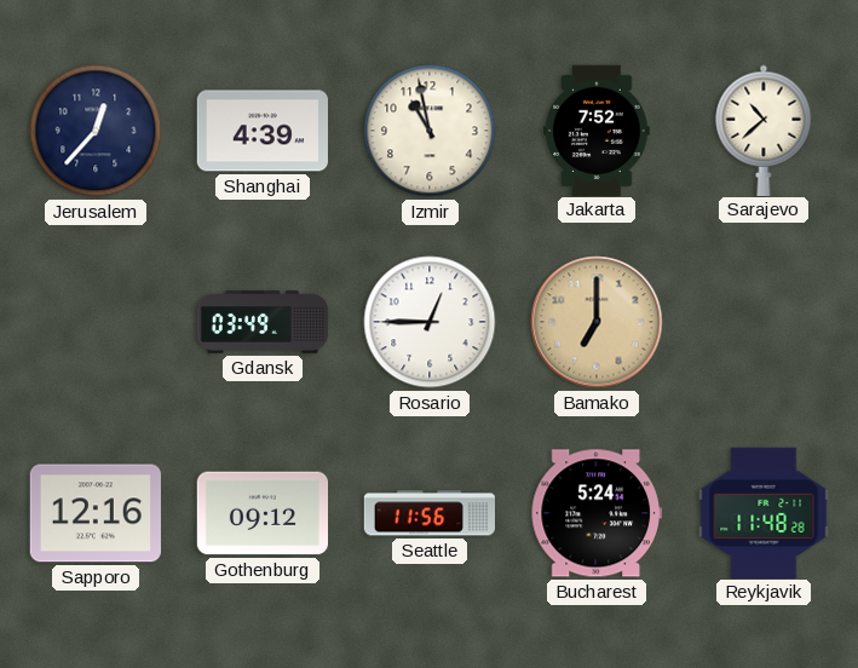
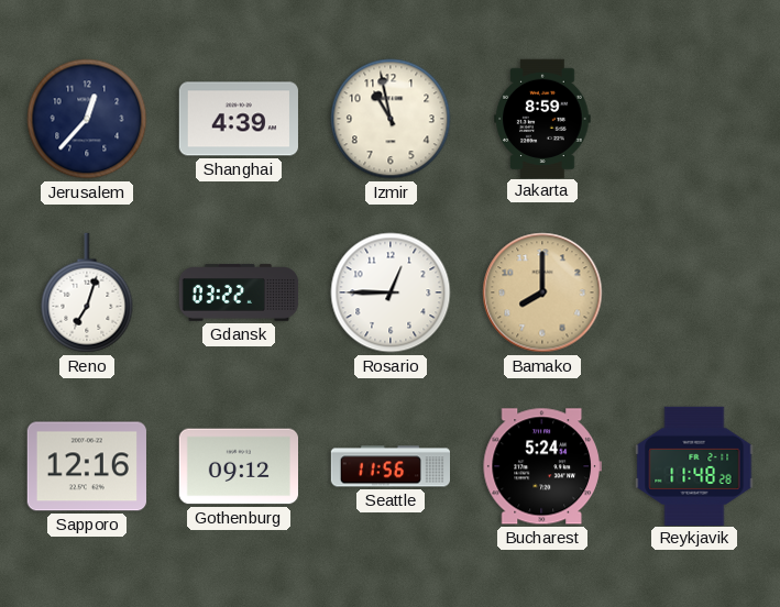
Jakarta: 7:52 -> 8:59
Sarajevo: 10:38 -> none
Reno: none -> 7:03
Gdansk: 03:49 -> 03:22
Bamako: 7:00 -> 8:00
